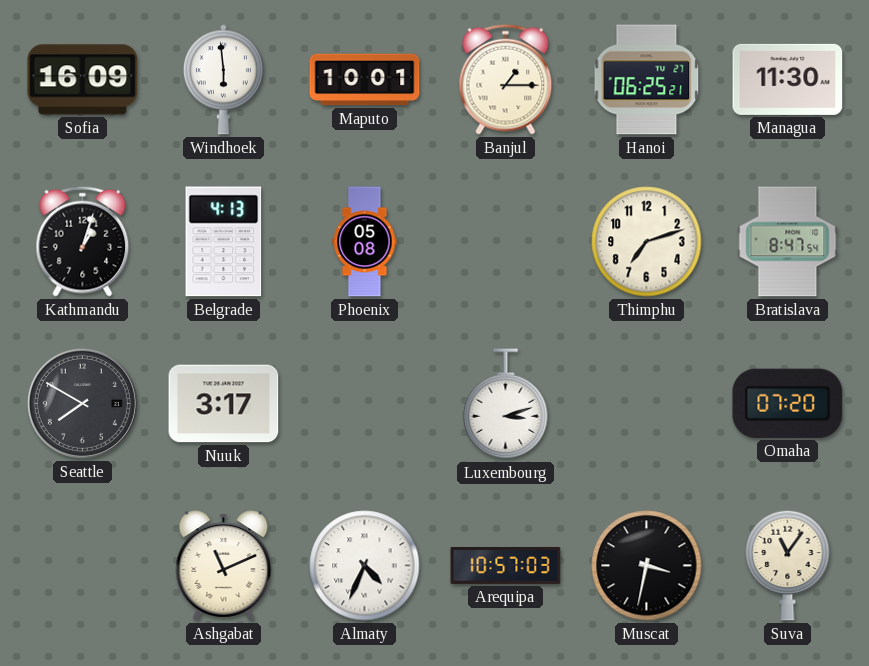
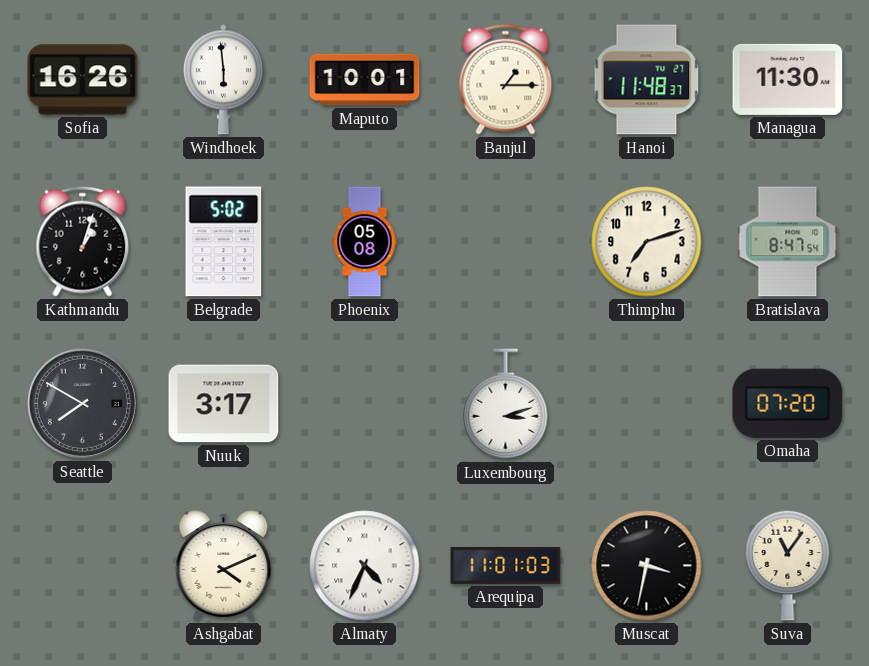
Sofia: 16:09 -> 16:26
Hanoi: 06:25 -> 11:48
Belgrade: 4:13 -> 5:02
Ashgabat: 11:11 -> 4:11
Arequipa: 10:57 -> 11:01
